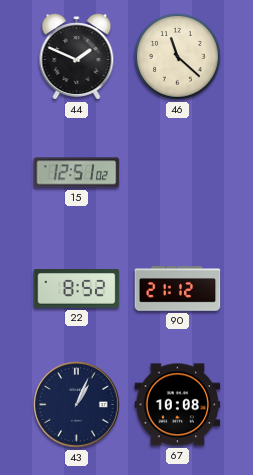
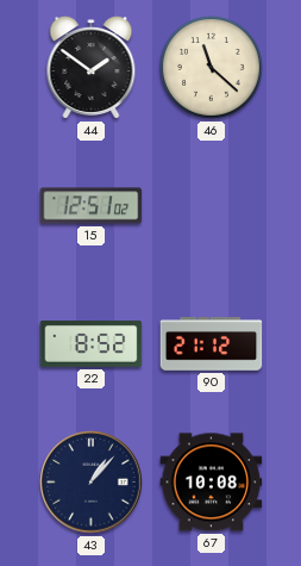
44: 1:49 -> 1:51
43: 1:04 -> 1:07
